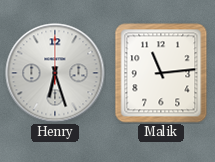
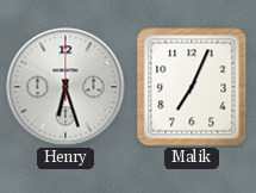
Malik: 11:14 -> 7:04
